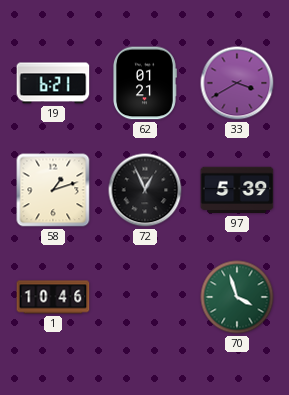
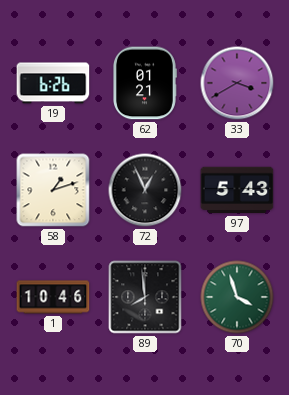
19: 6:21 -> 6:26
97: 5:39 -> 5:43
89: none -> 7:59
